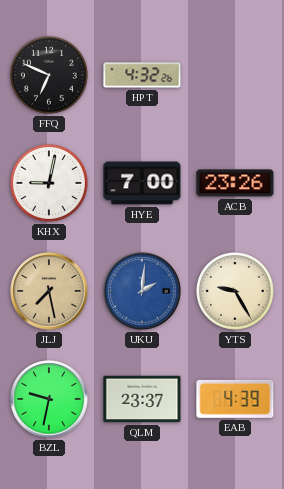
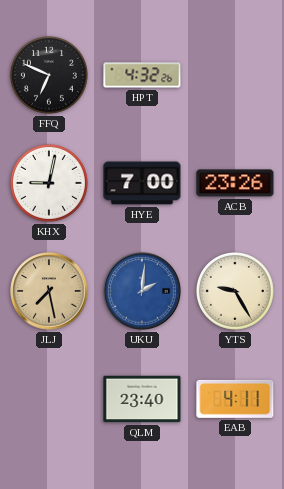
BZL: 9:32 -> none
QLM: 23:37 -> 23:40
EAB: 4:39 -> 4:11
